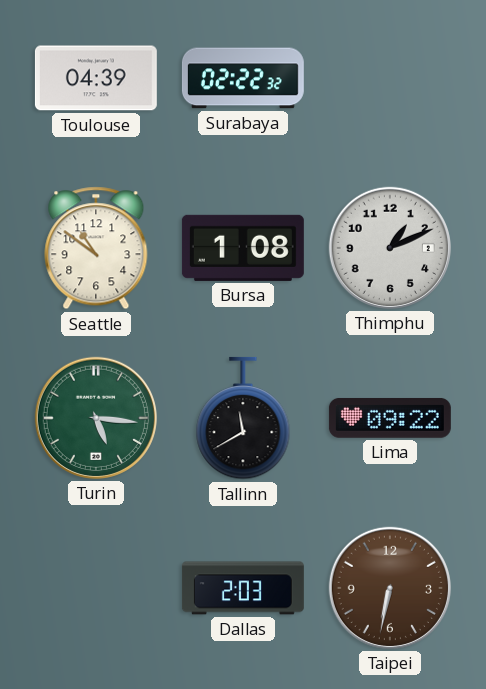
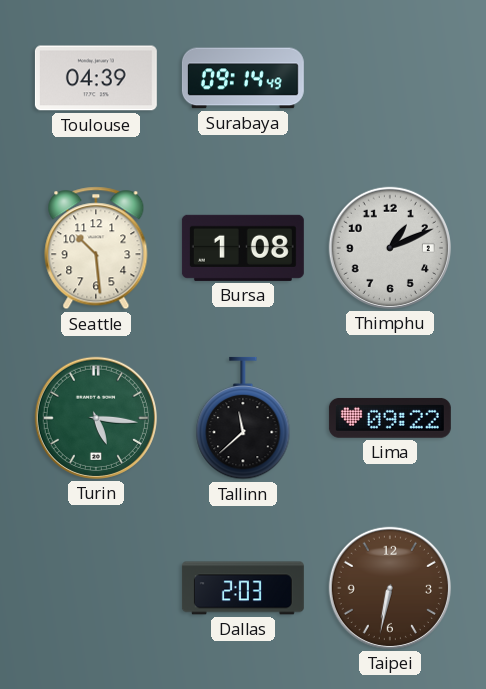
Surabaya: 02:22 -> 09:14
Seattle: 10:51 -> 10:29
Tallinn: 11:40 -> 11:38
